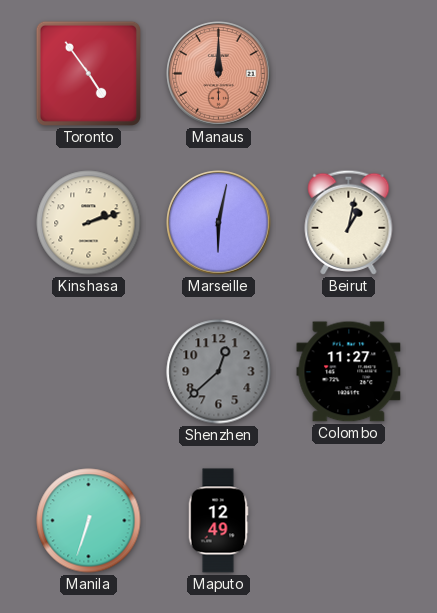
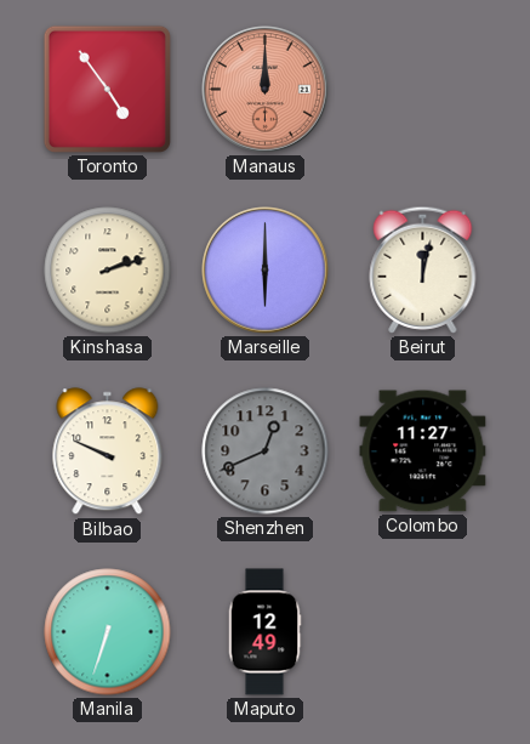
Marseille: 6:02 -> 6:00
Beirut: 1:02 -> 12:02
Bilbao: none -> 9:49
Shenzhen: 12:38 -> 12:41
